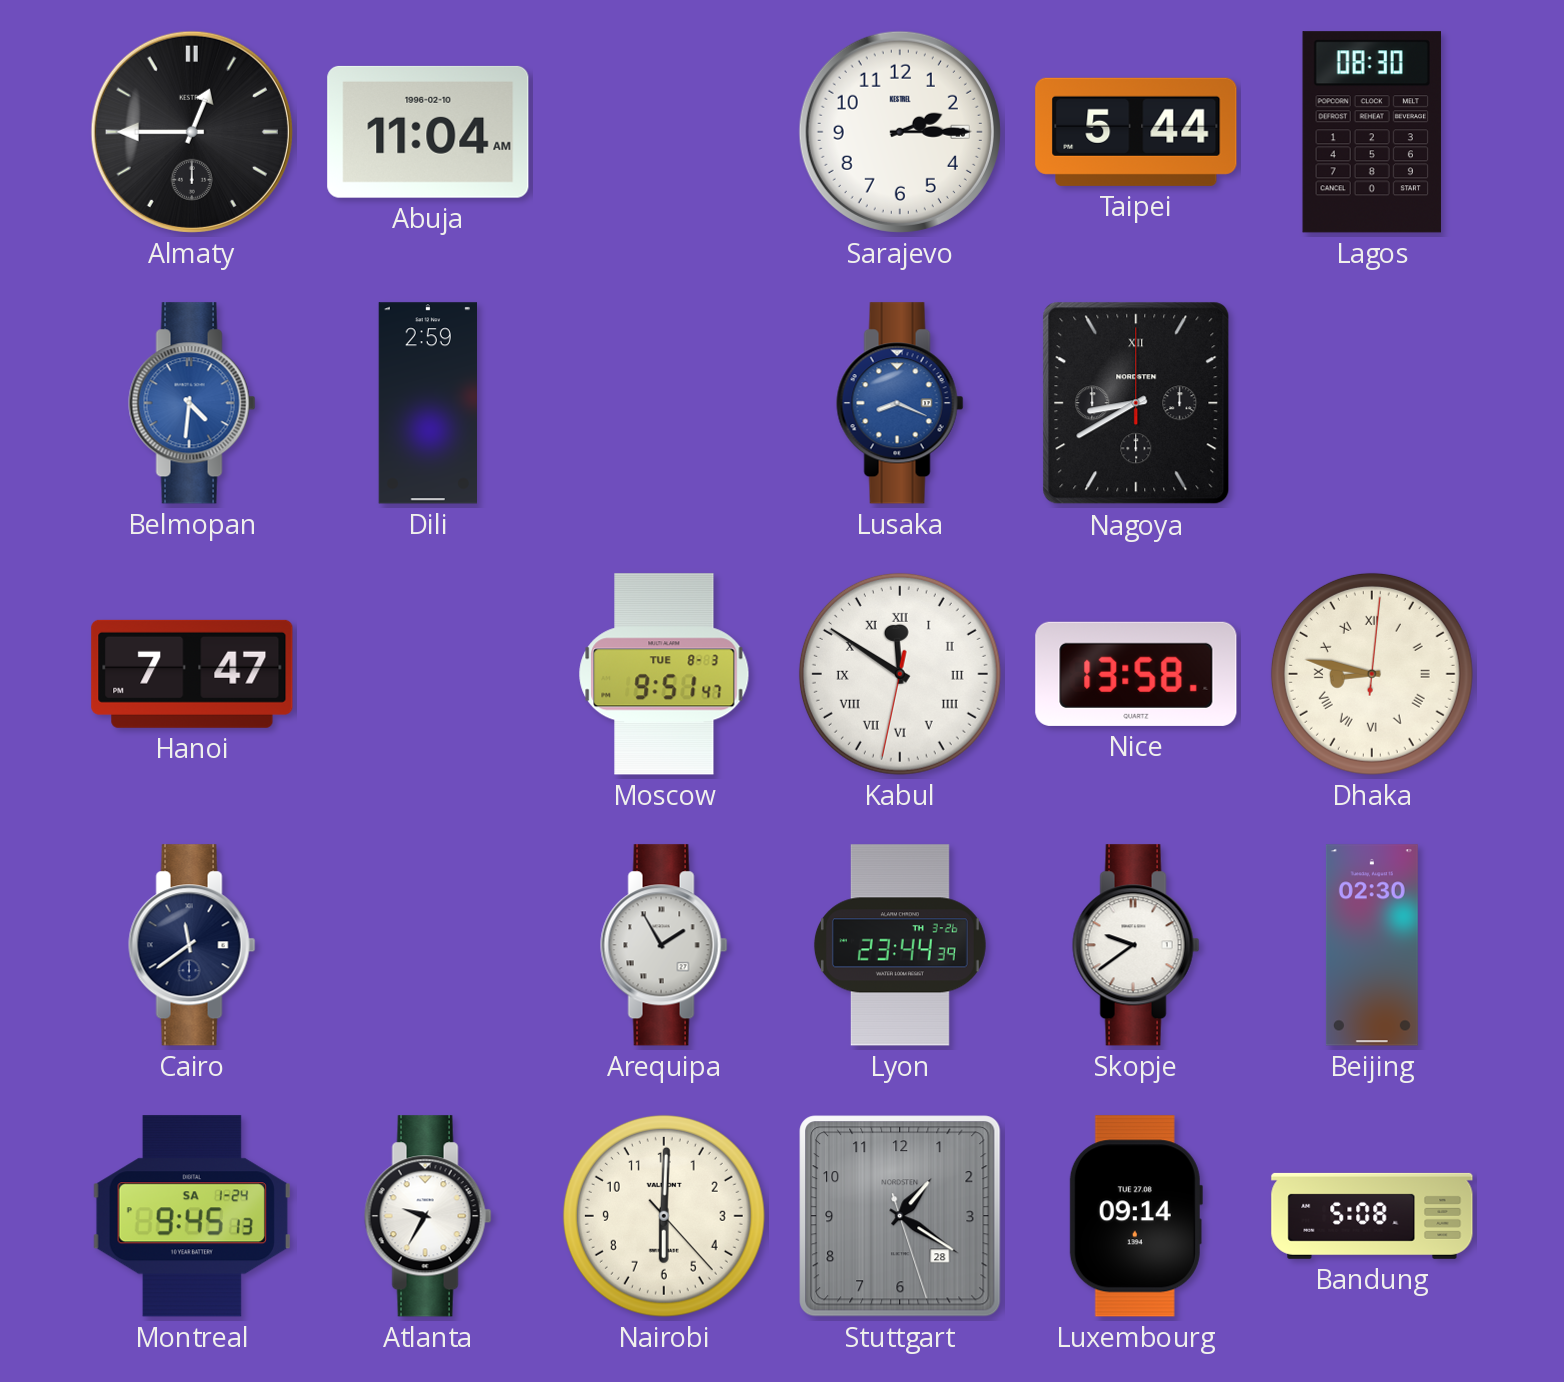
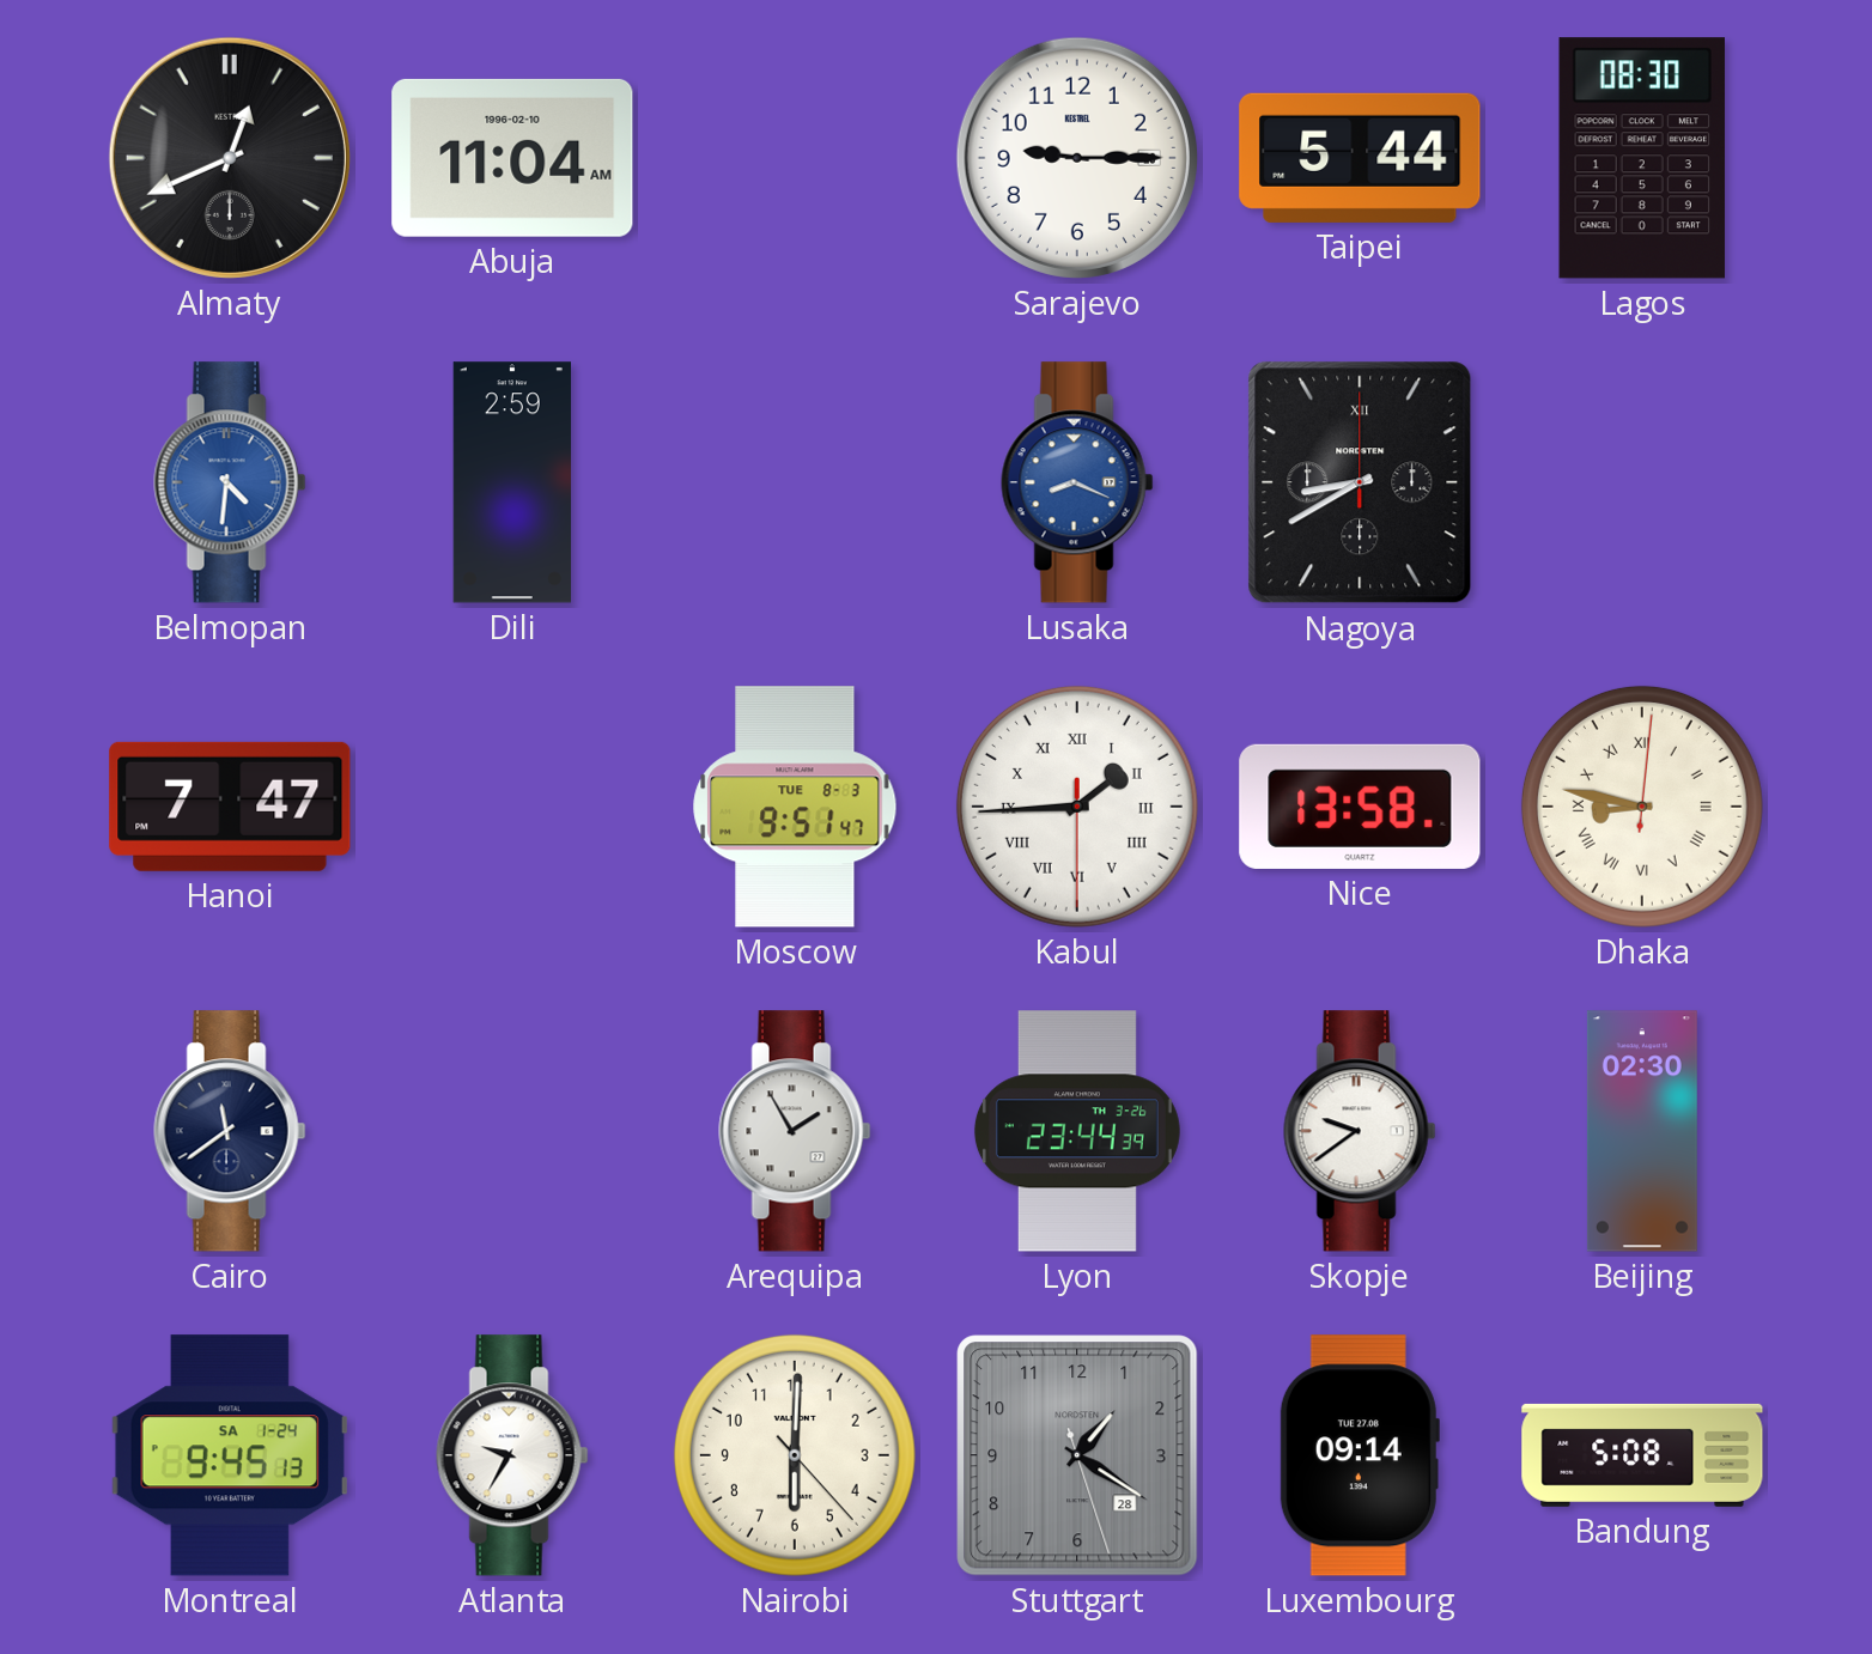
Almaty: 12:45 -> 12:41
Sarajevo: 2:15 -> 9:15
Kabul: 11:50 -> 1:44
